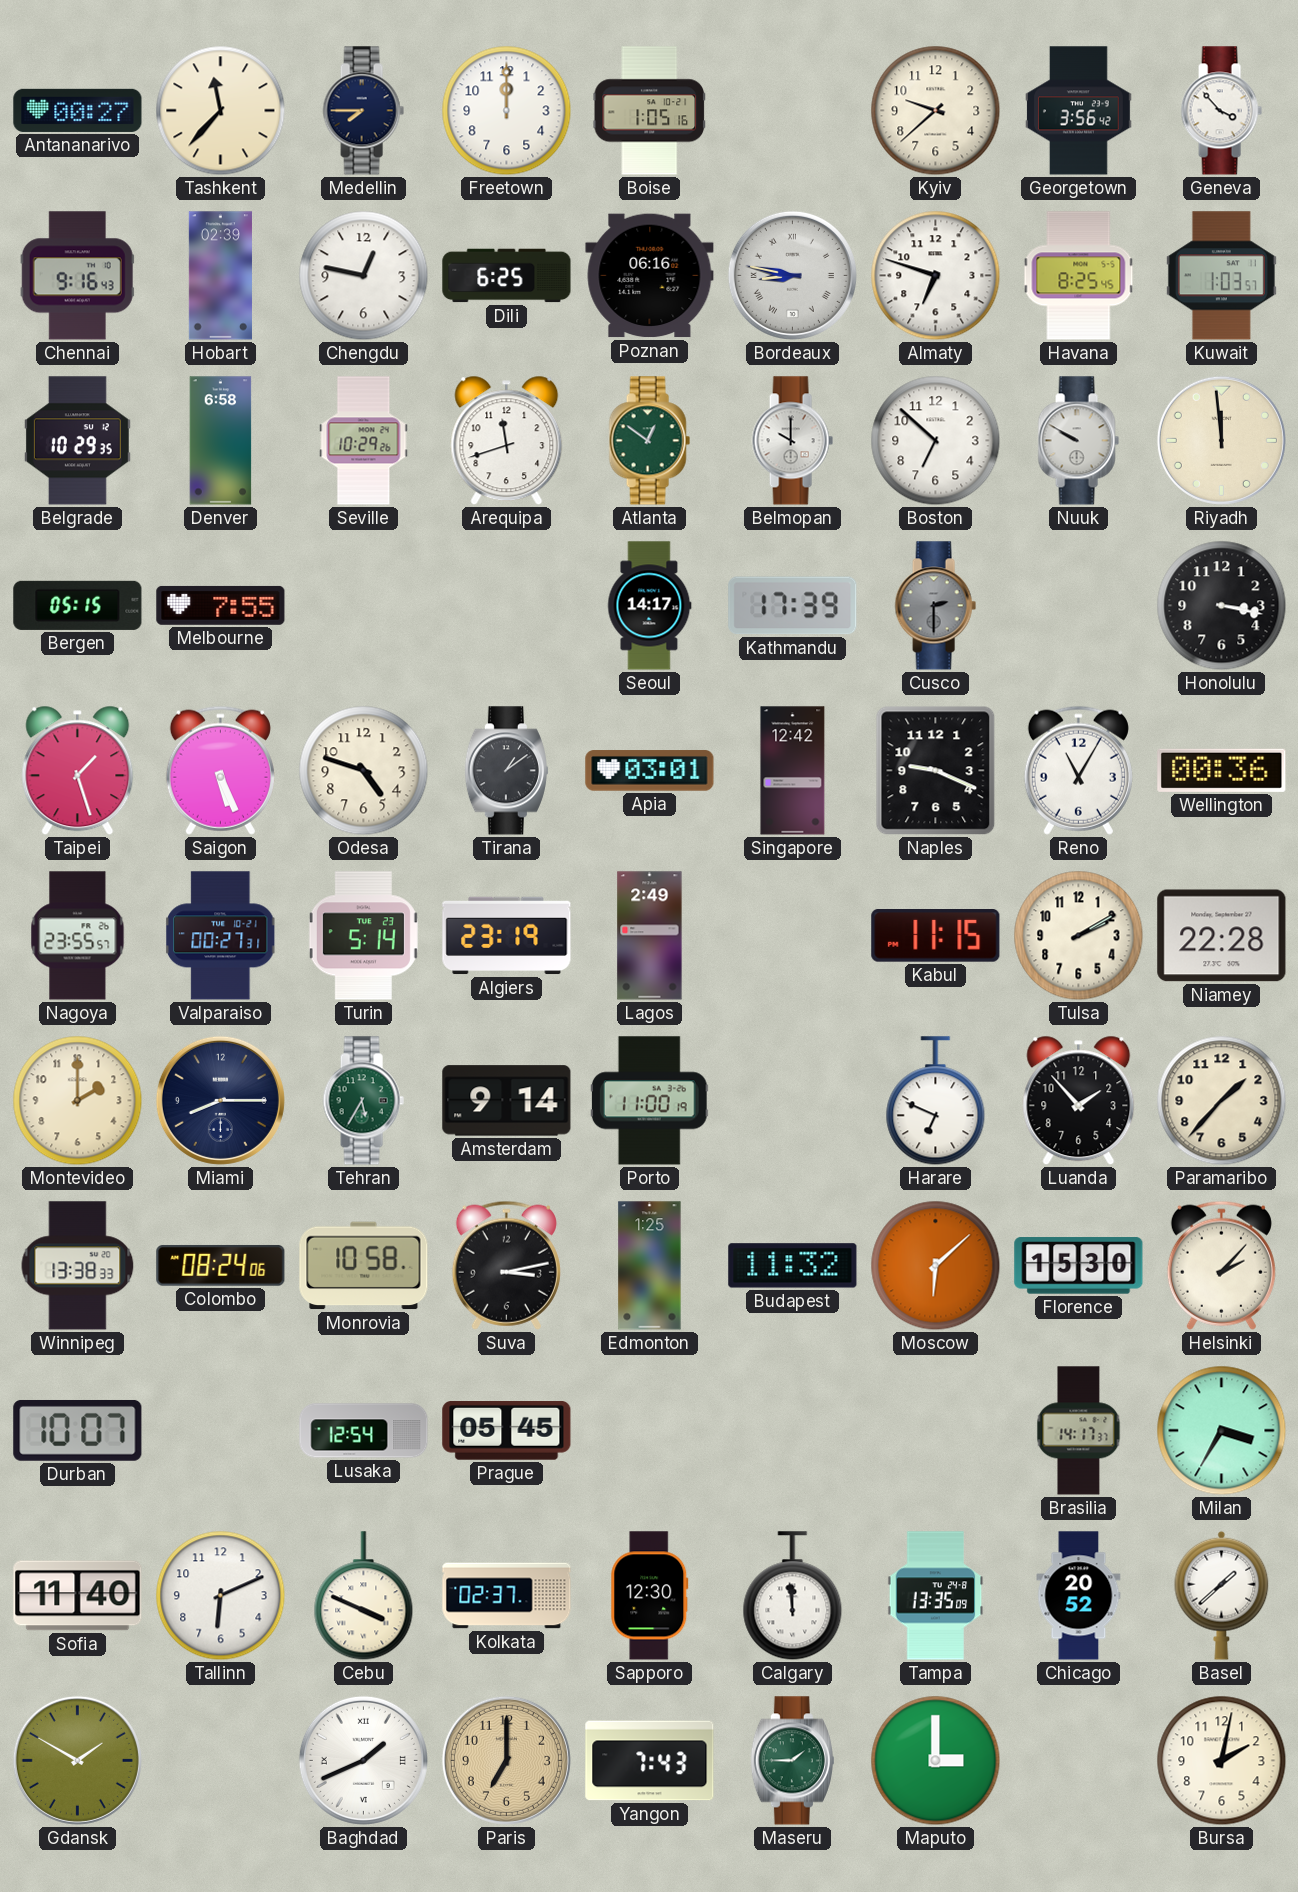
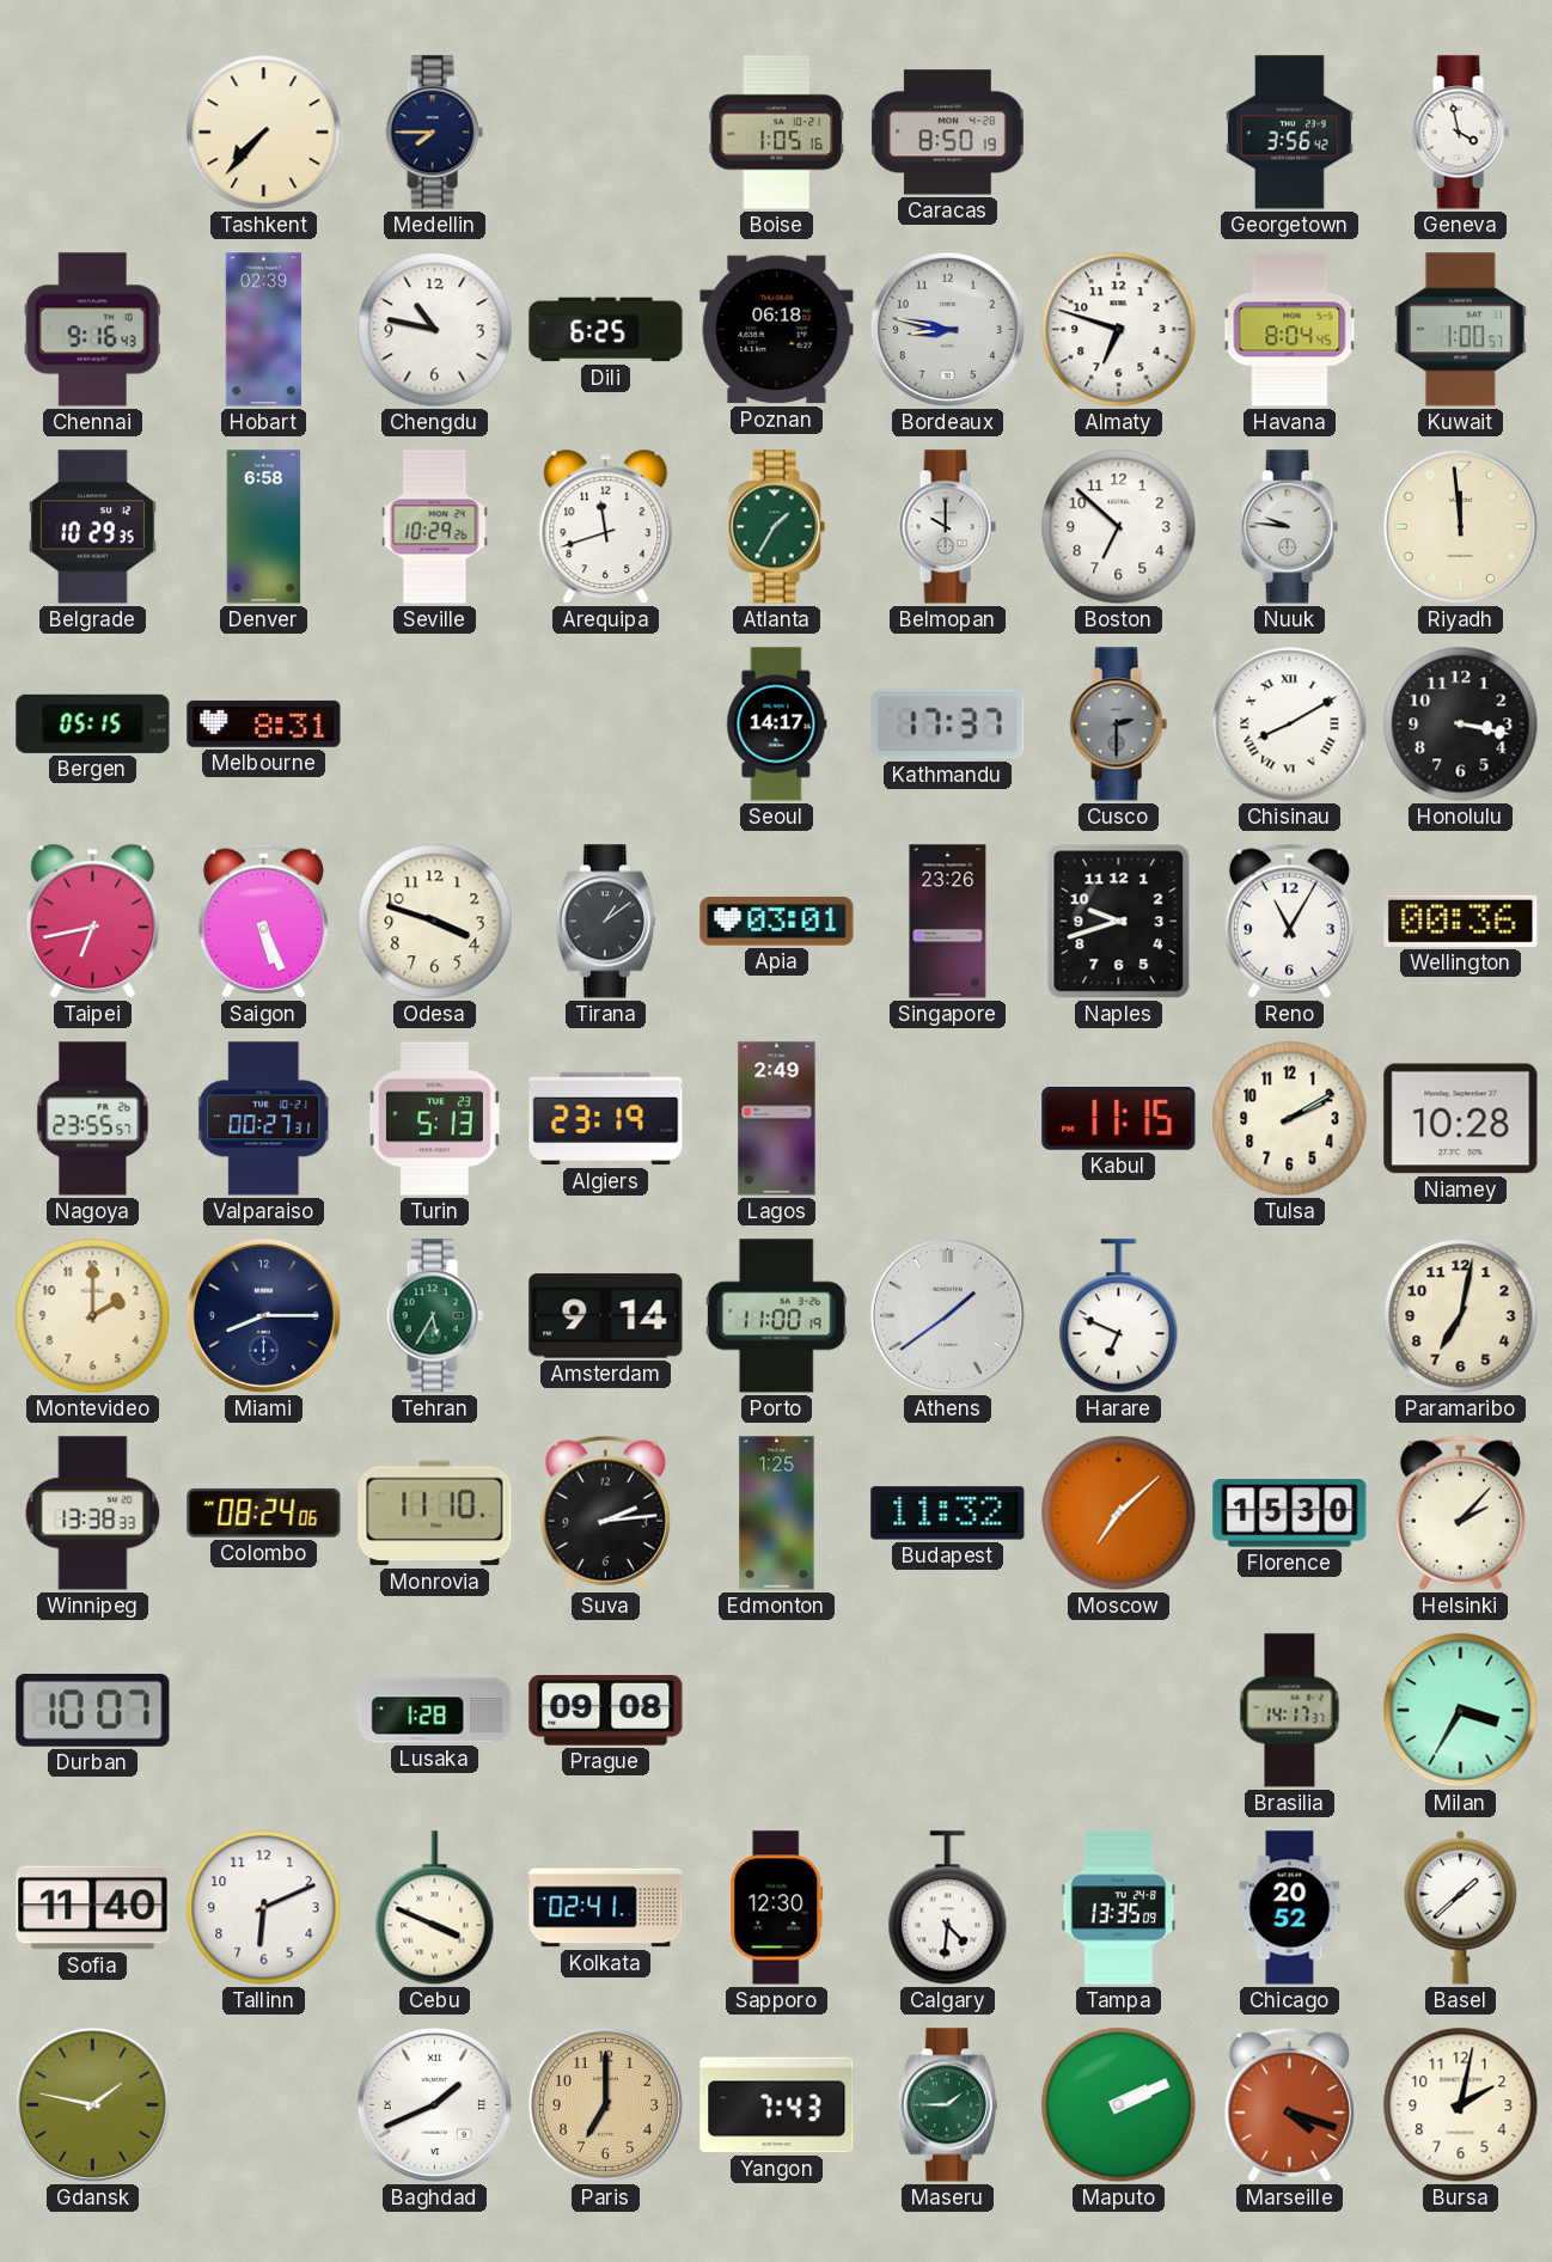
Antananarivo: 00:27 -> none
Tashkent: 11:37 -> 7:37
Freetown: 12:00 -> none
Caracas: none -> 8:50
Kyiv: 9:38 -> none
Geneva: 3:53 -> 3:58
Chengdu: 12:47 -> 10:47
Poznan: 06:16 -> 06:18
Bordeaux numerals: Roman -> Arabic
Havana: 8:25 -> 8:04
Kuwait: 1:03 -> 1:00
Atlanta: 12:51 -> 1:35
Nuuk: 9:50 -> 9:46
Melbourne: 7:55 -> 8:31
Kathmandu: 17:39 -> 17:37
Chisinau: none -> 8:10
Taipei: 1:27 -> 6:43
Odesa: 4:48 -> 3:48
Singapore: 12:42 -> 23:26
Naples: 9:19 -> 9:42
Turin: 5:14 -> 5:13
Niamey: 22:28 -> 10:28
Athens: none -> 1:39
Luanda: 1:53 -> none
Paramaribo: 1:37 -> 7:02
Monrovia: 10:58 -> 11:10
Suva: 3:13 -> 2:14
Moscow: 6:08 -> 7:08
Lusaka: 12:54 -> 1:28
Prague: 05:45 -> 09:08
Kolkata: 02:37 -> 02:41
Calgary: 11:59 -> 4:31
Gdansk: 1:50 -> 1:47
Maputo: 3:00 -> 2:11
Marseille: none -> 4:18
